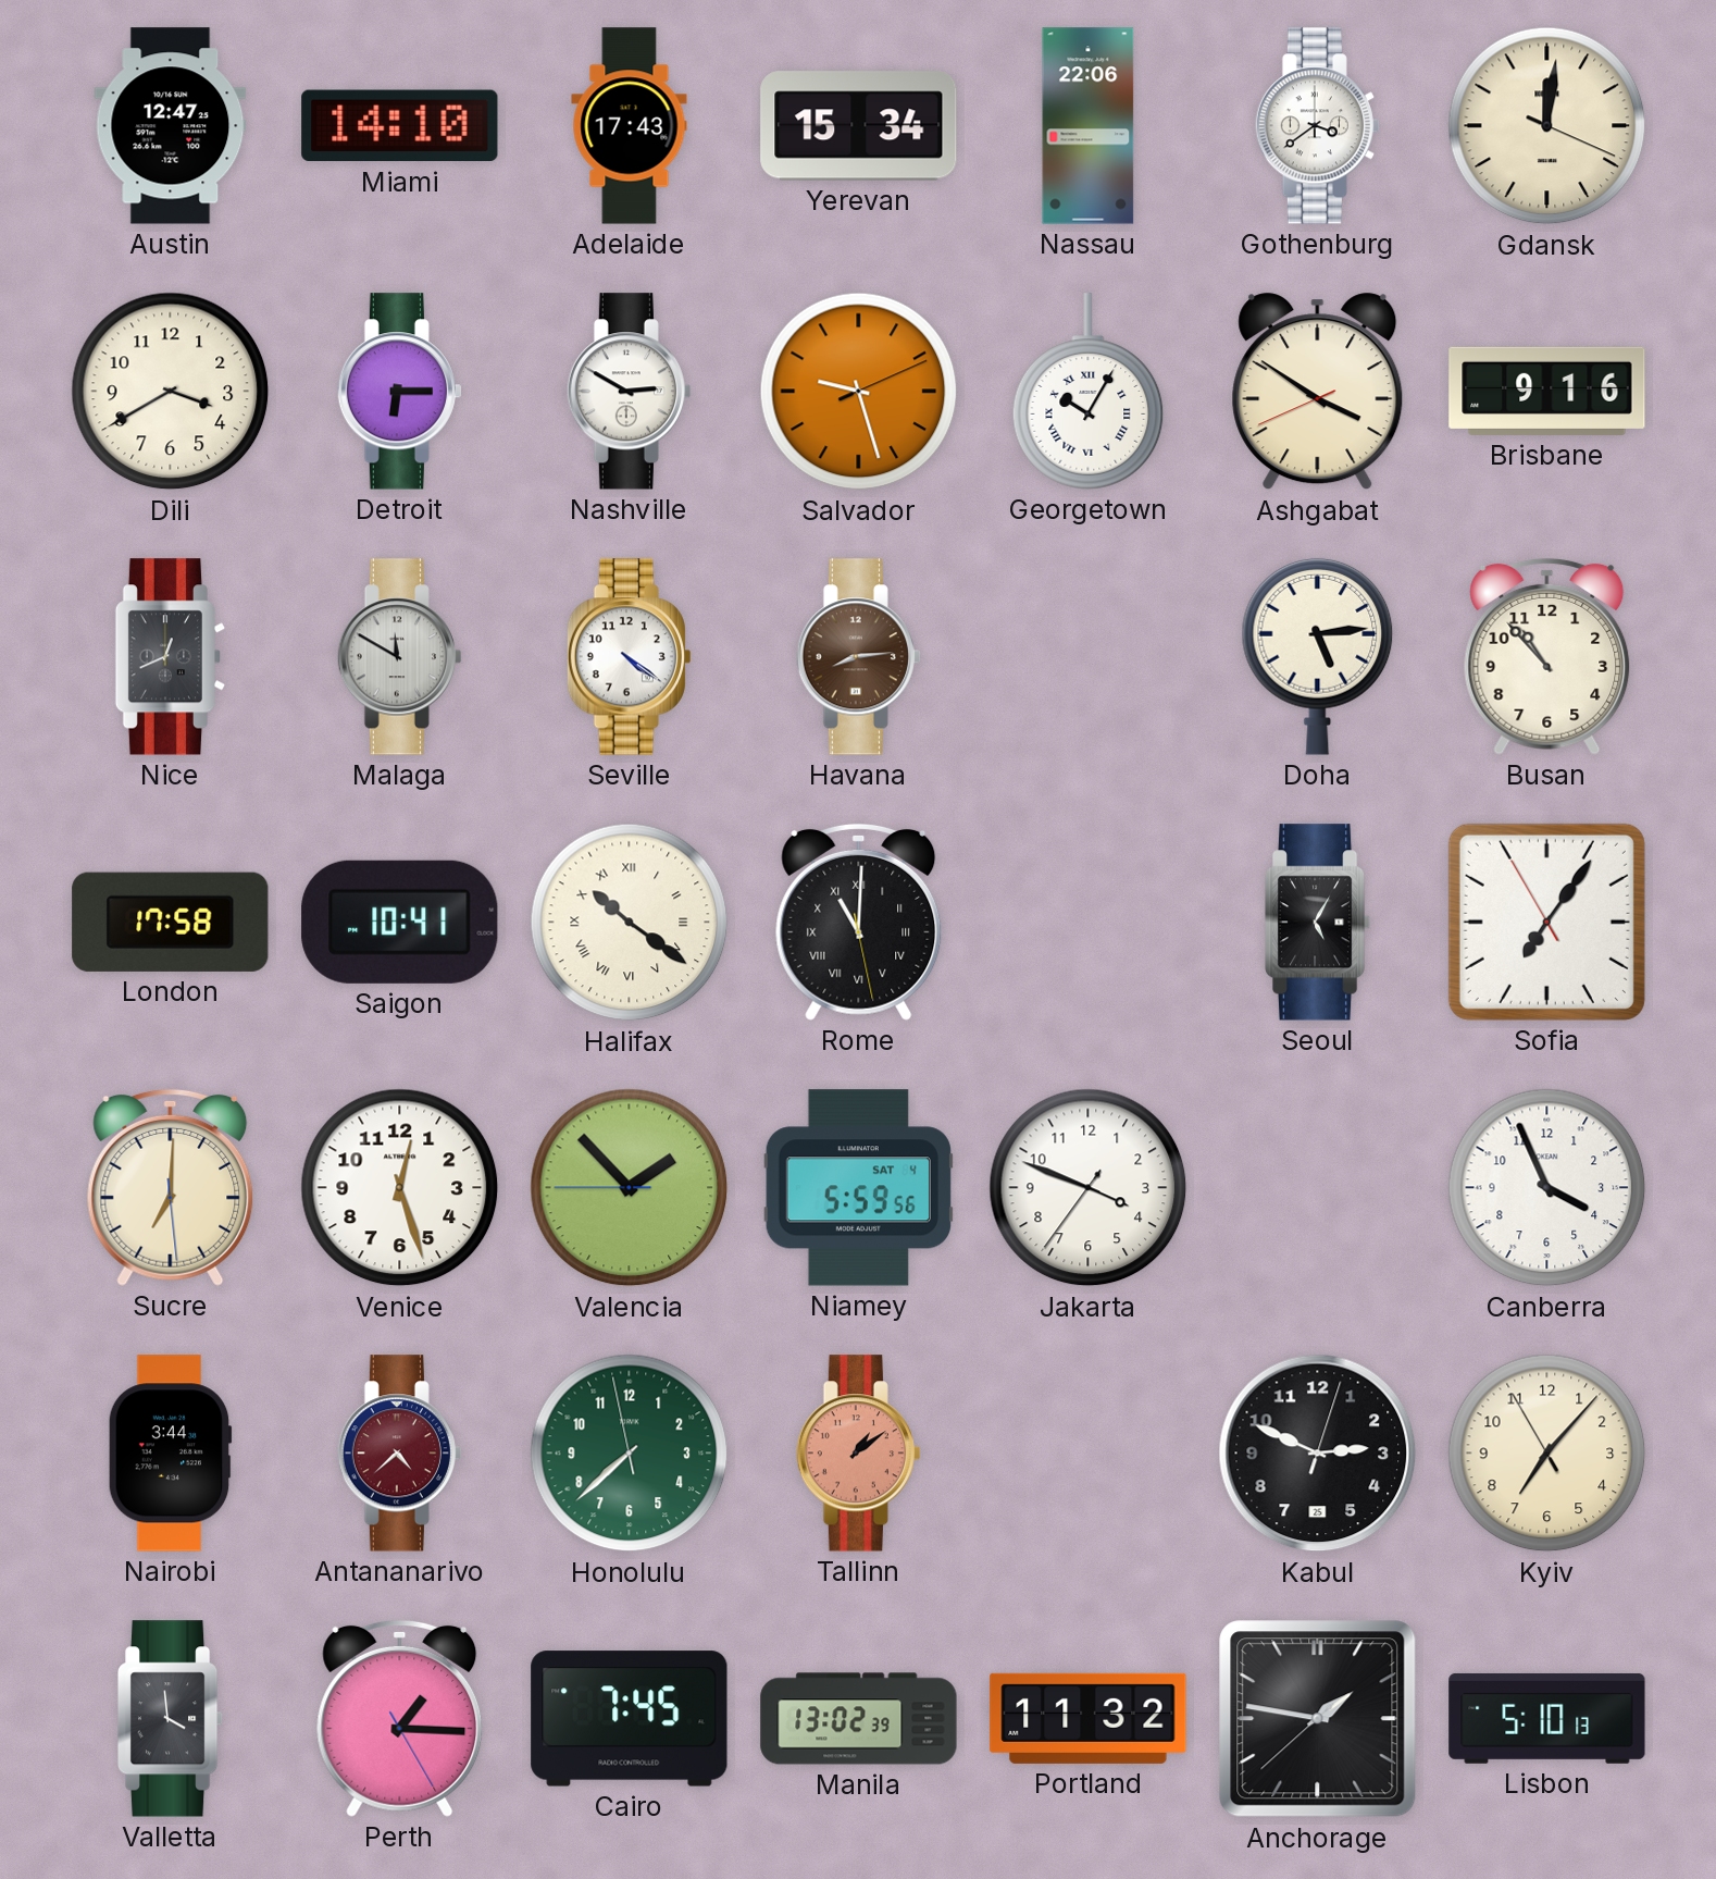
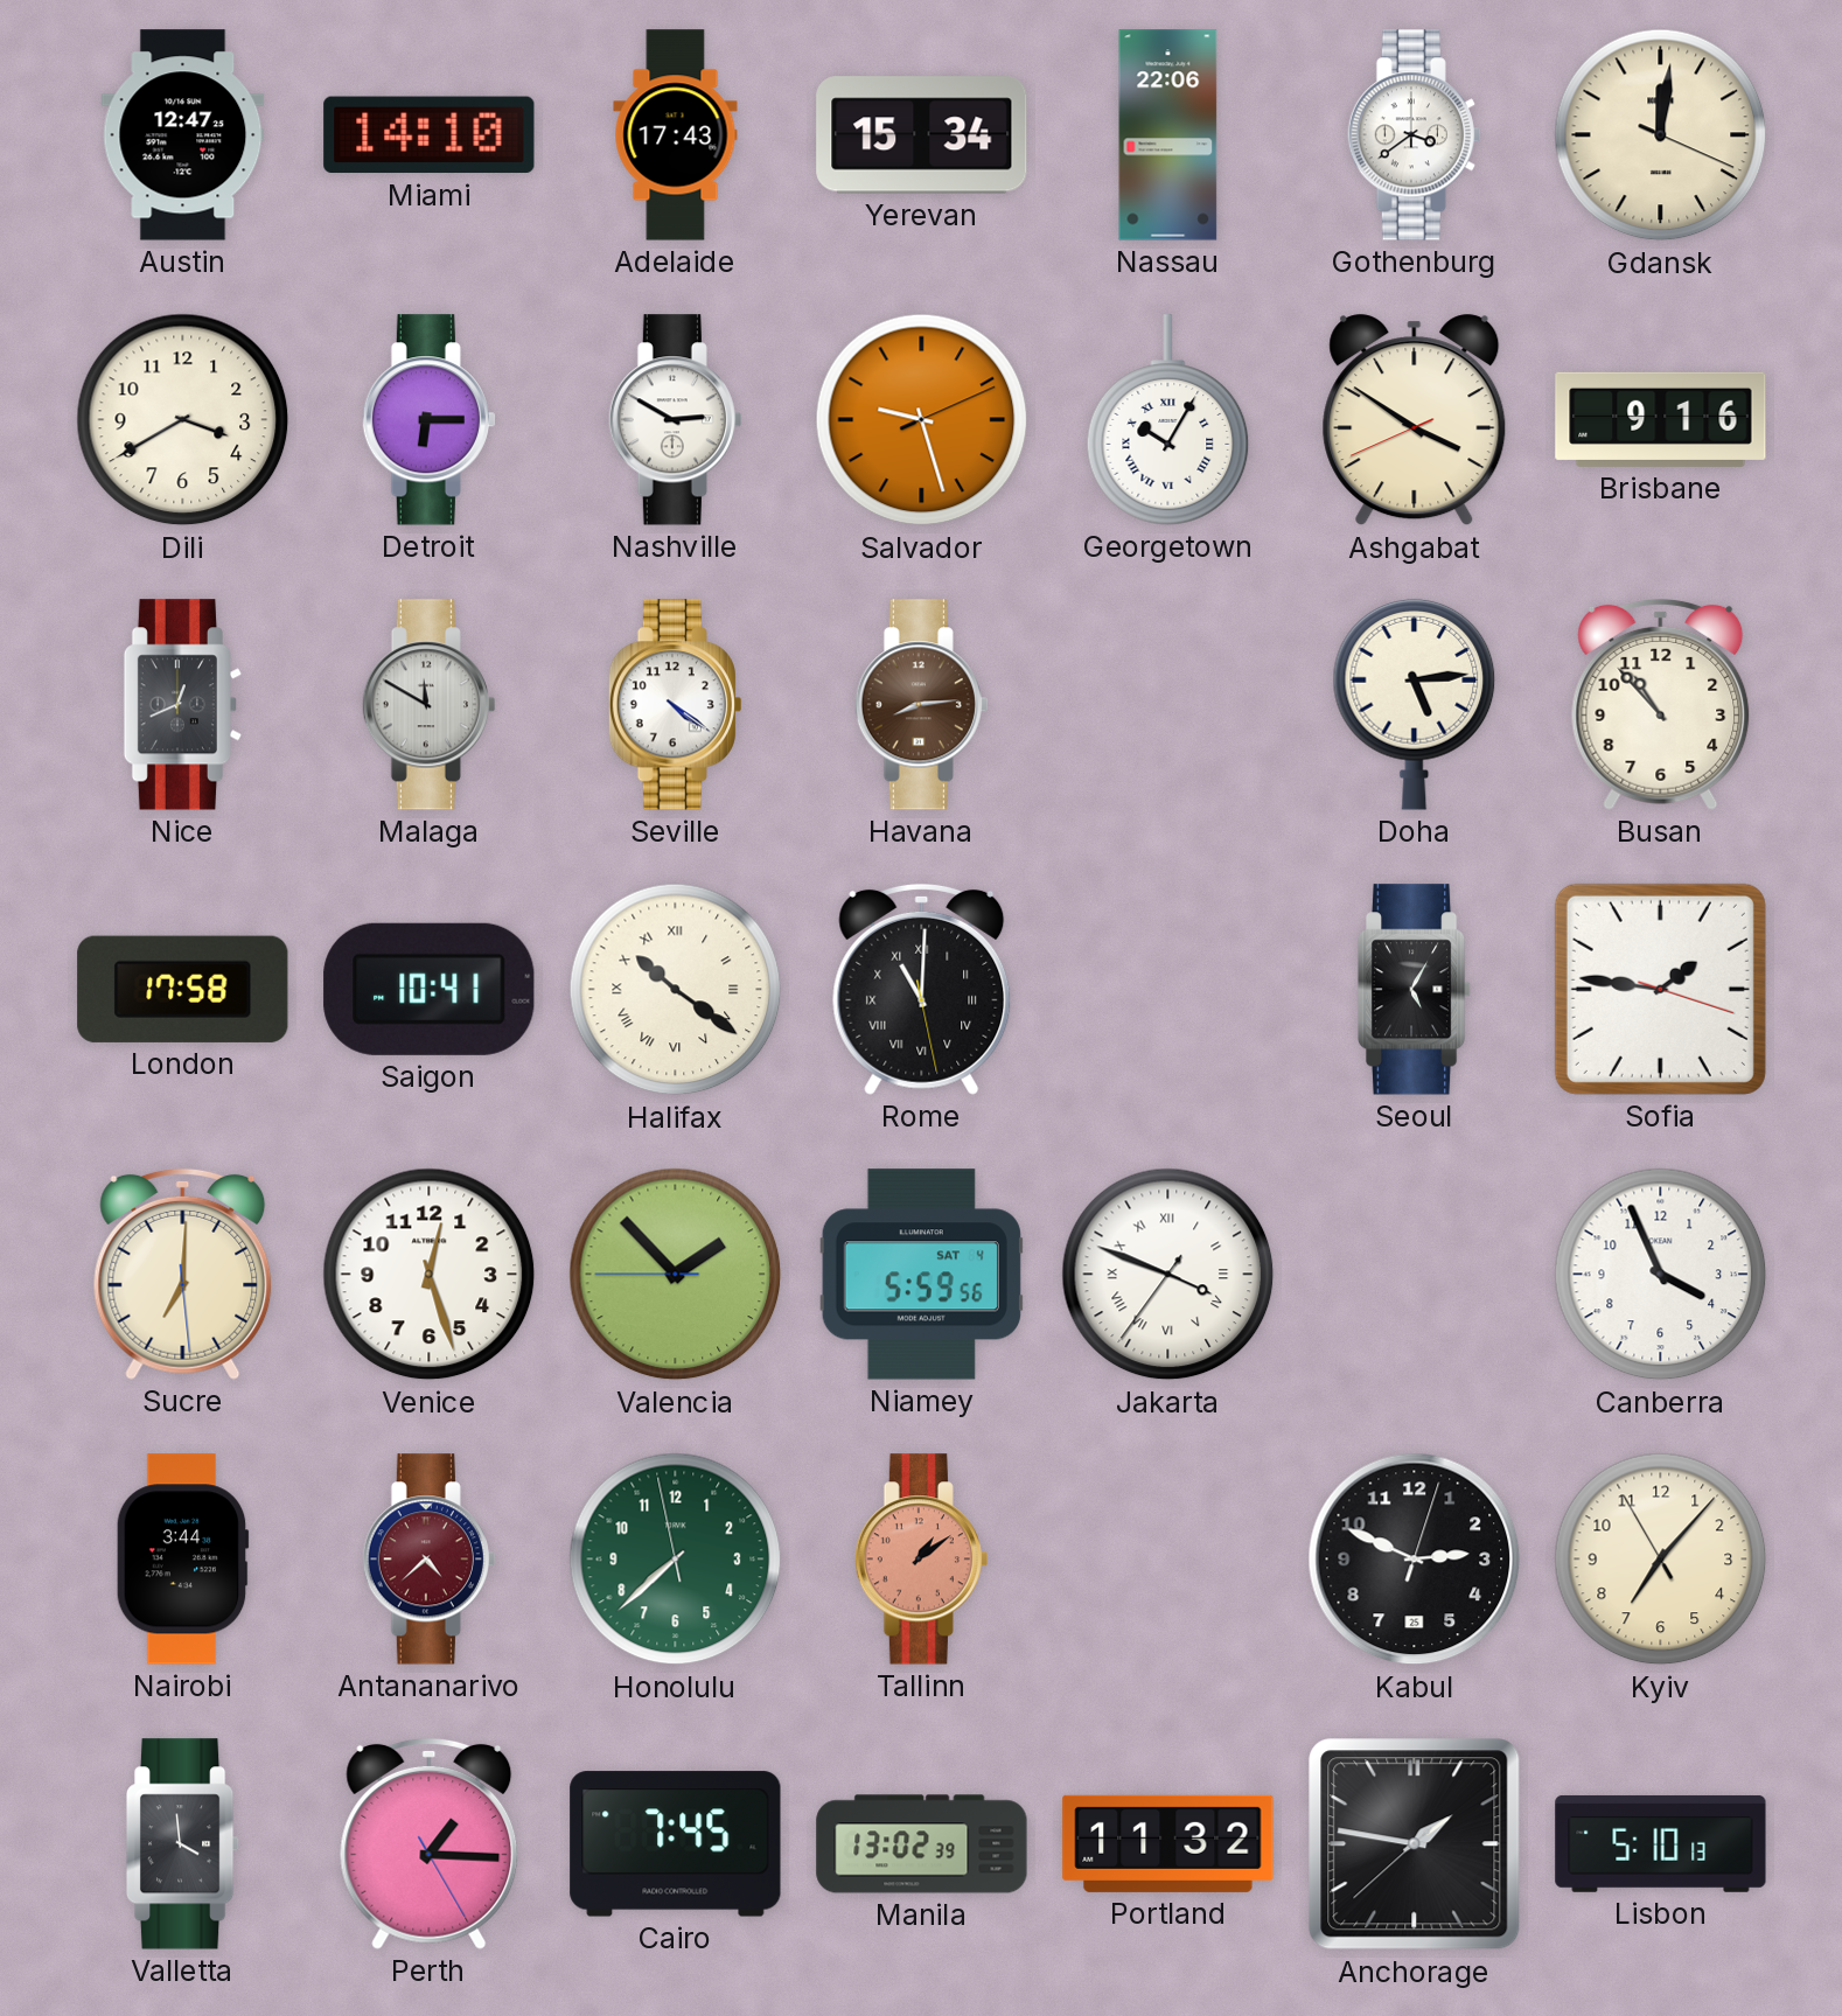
Sofia: 7:05 -> 1:46
Jakarta numerals: Arabic -> Roman
